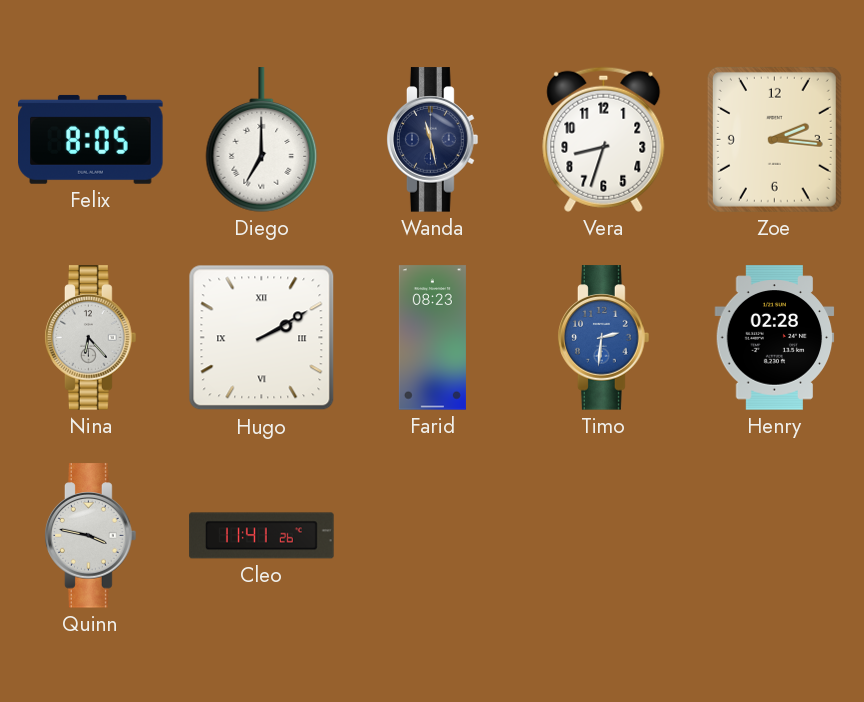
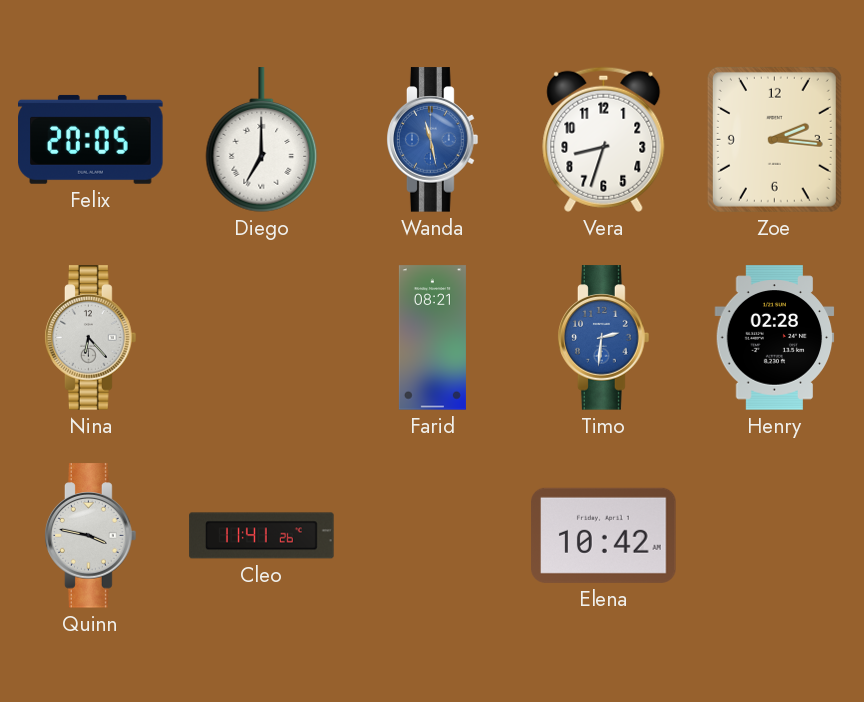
Felix: 8:05 -> 20:05
Wanda dial: navy -> blue
Hugo: 2:10 -> none
Farid: 08:23 -> 08:21
Elena: none -> 10:42
